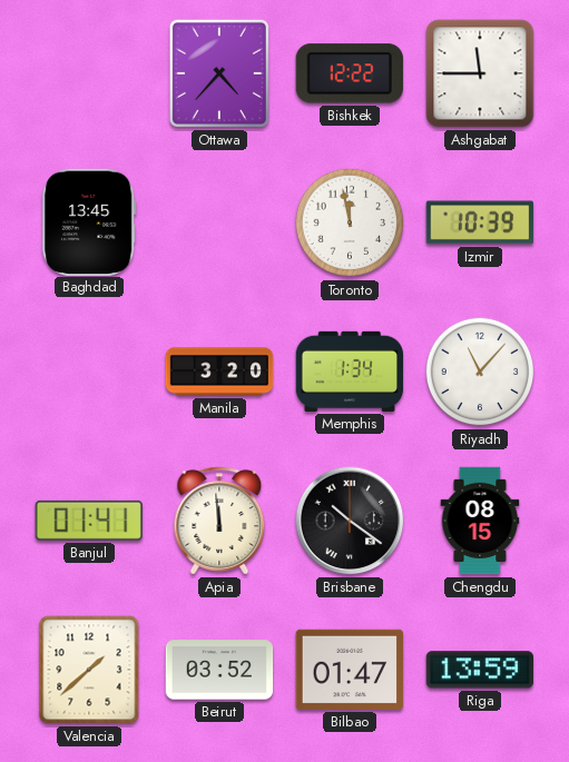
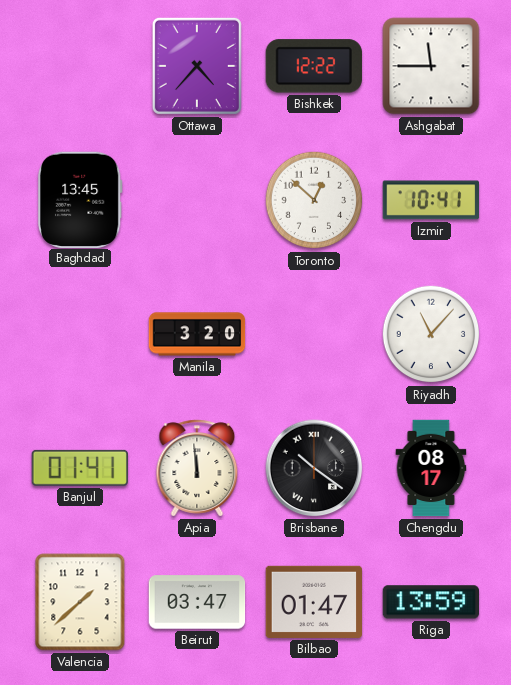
Toronto: 11:58 -> 12:52
Izmir: 10:39 -> 10:41
Memphis: 1:34 -> none
Chengdu: 08:15 -> 08:17
Beirut: 03:52 -> 03:47
